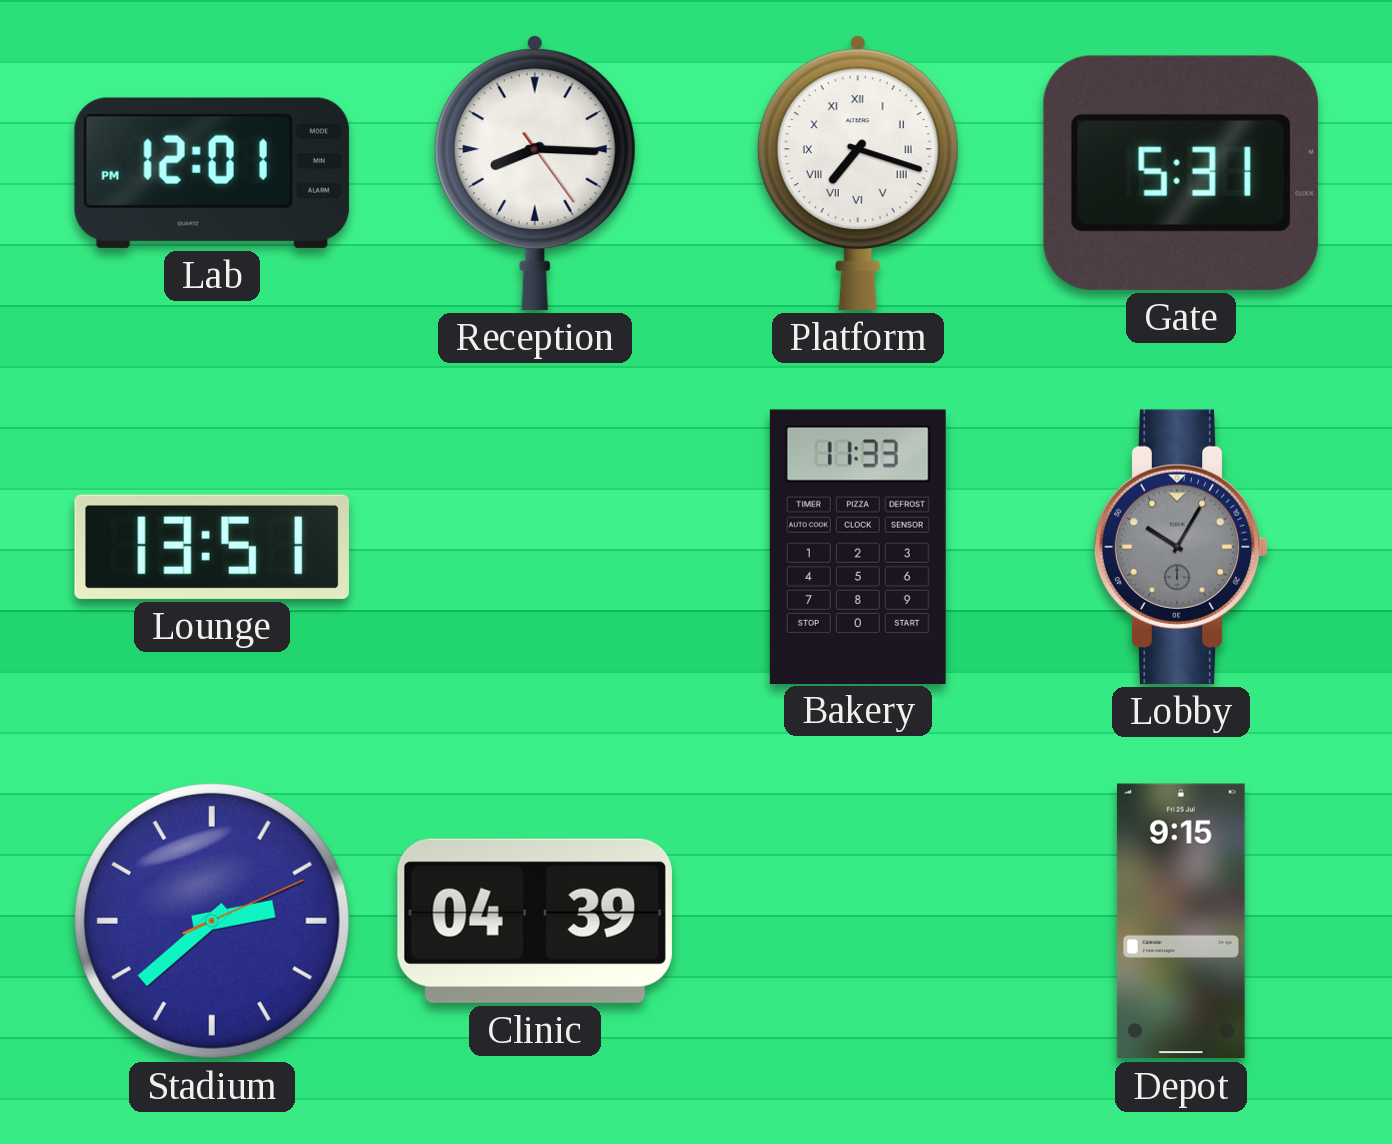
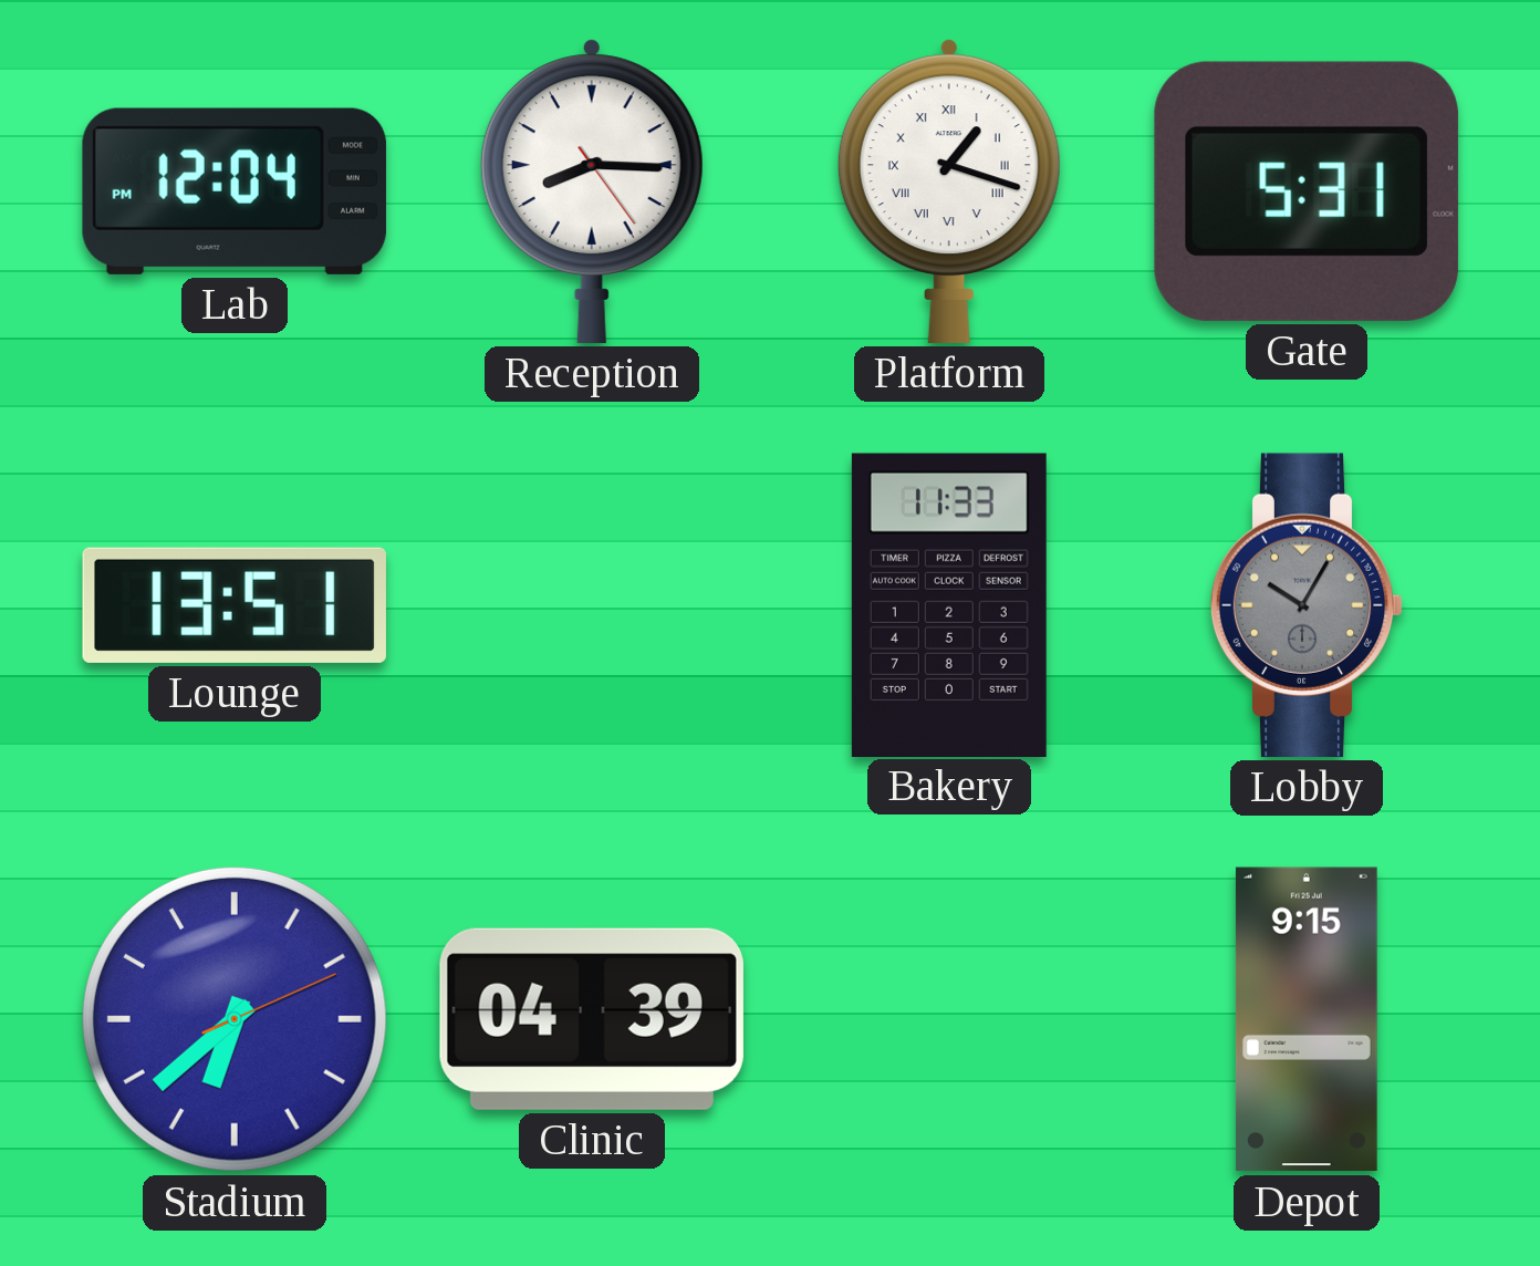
Lab: 12:01 -> 12:04
Platform: 7:18 -> 1:18
Stadium: 2:38 -> 6:38
